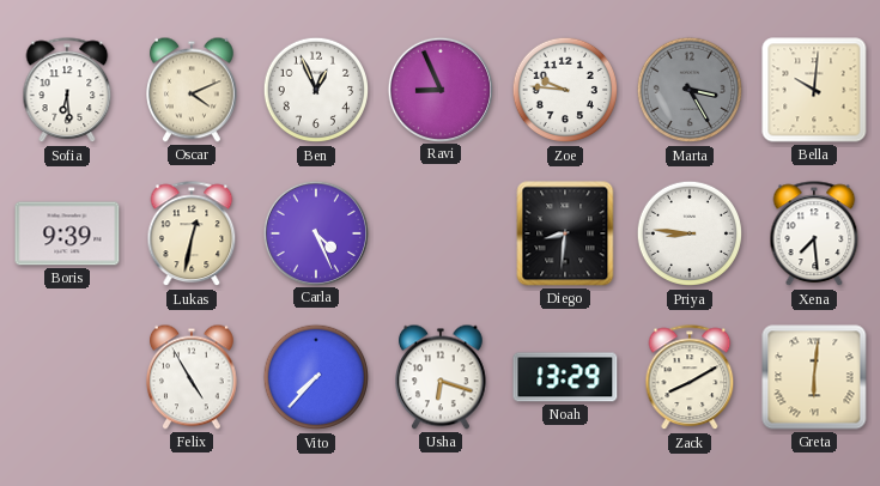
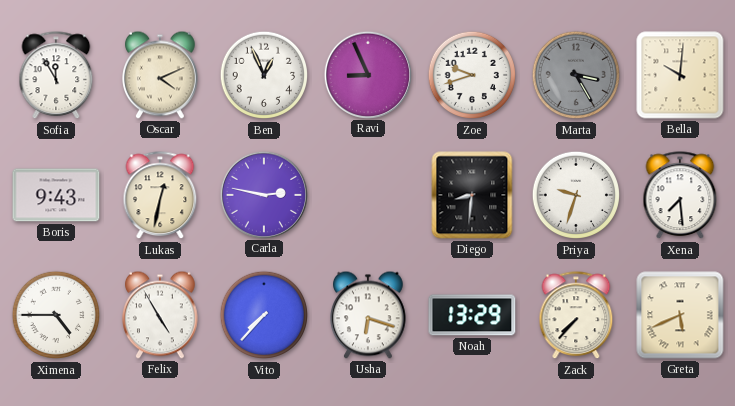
Sofia: 6:29 -> 11:55
Zoe: 9:46 -> 9:42
Boris: 9:39 -> 9:43
Carla: 4:26 -> 2:47
Priya: 8:46 -> 9:33
Ximena: none -> 4:45
Zack: 8:10 -> 7:37
Greta: 6:01 -> 5:41
